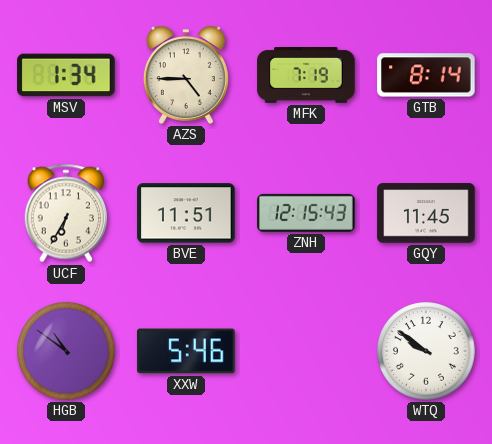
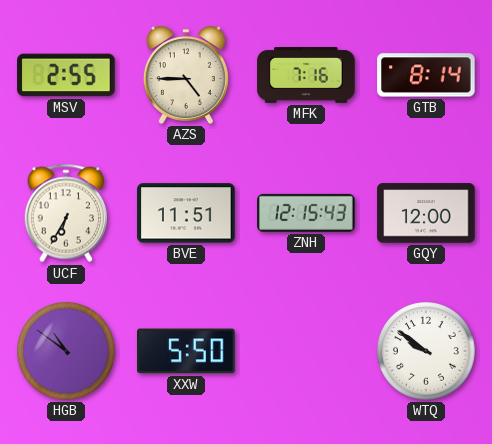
MSV: 1:34 -> 2:55
MFK: 7:19 -> 7:16
GQY: 11:45 -> 12:00
XXW: 5:46 -> 5:50
